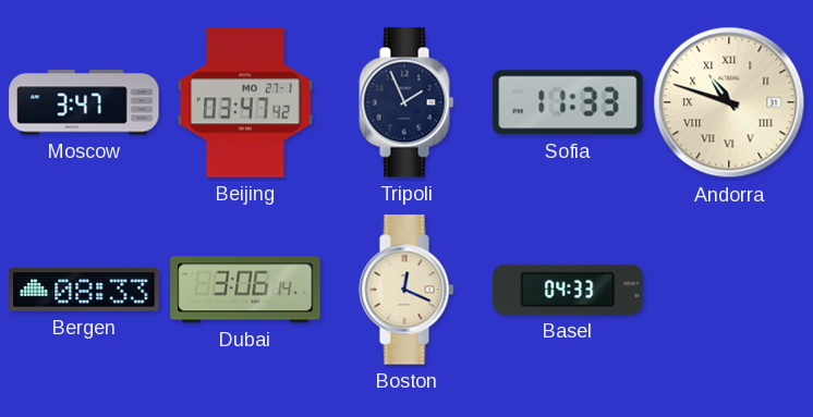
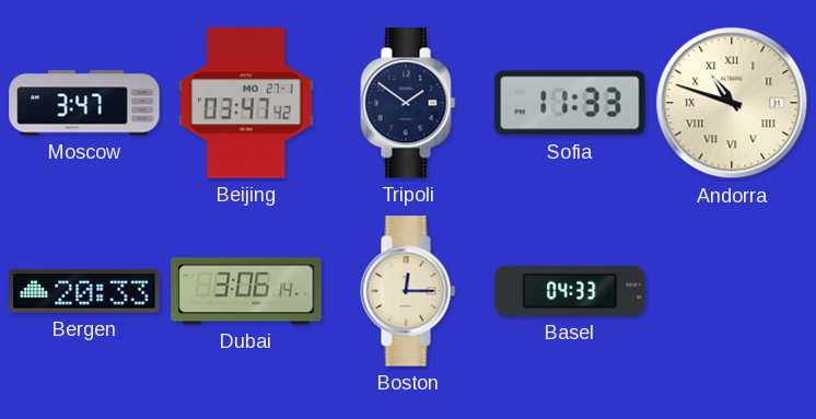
Tripoli: 1:56 -> 1:51
Bergen: 08:33 -> 20:33
Boston: 12:19 -> 12:15
